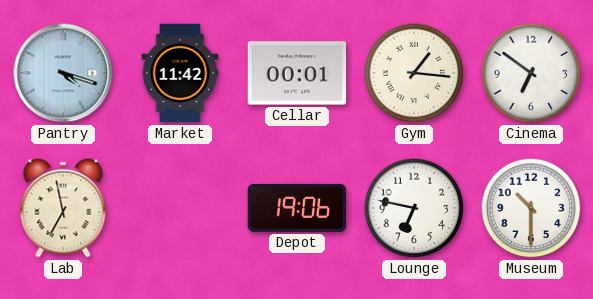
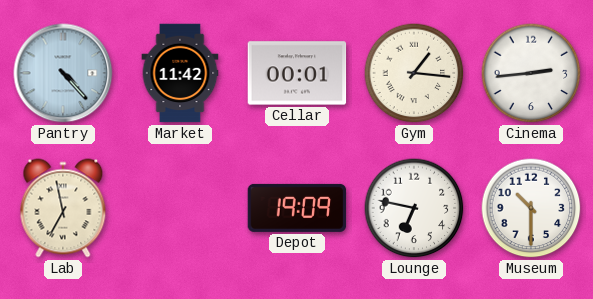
Pantry: 4:18 -> 4:23
Cinema: 6:51 -> 2:44
Depot: 19:06 -> 19:09
